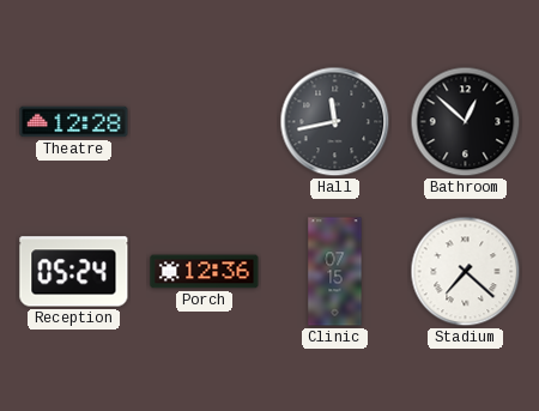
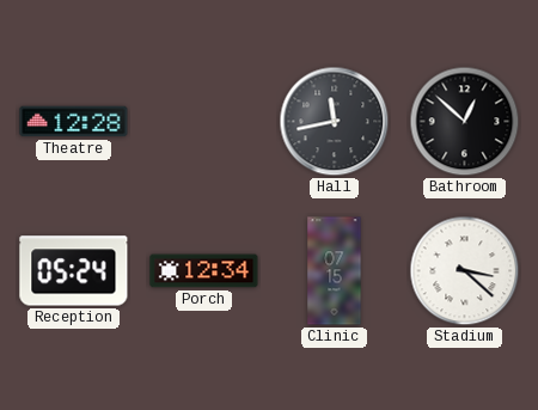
Porch: 12:36 -> 12:34
Stadium: 7:22 -> 3:22
